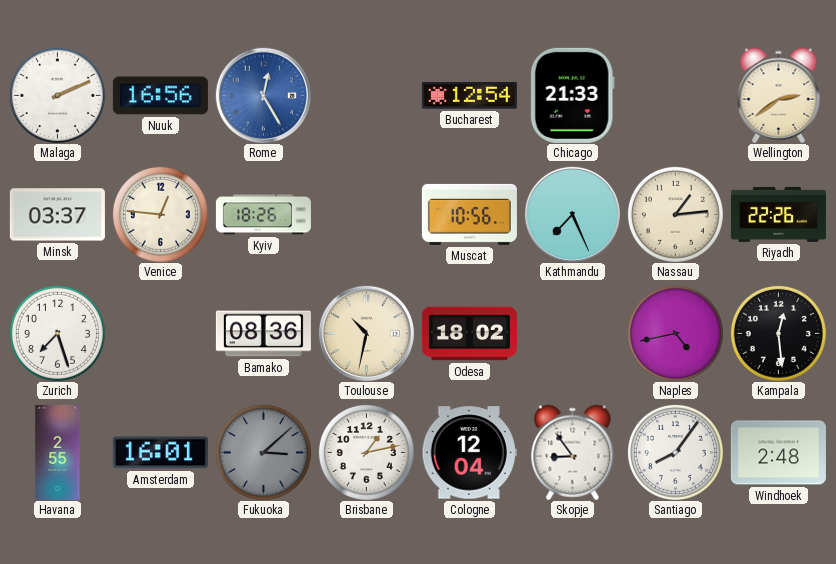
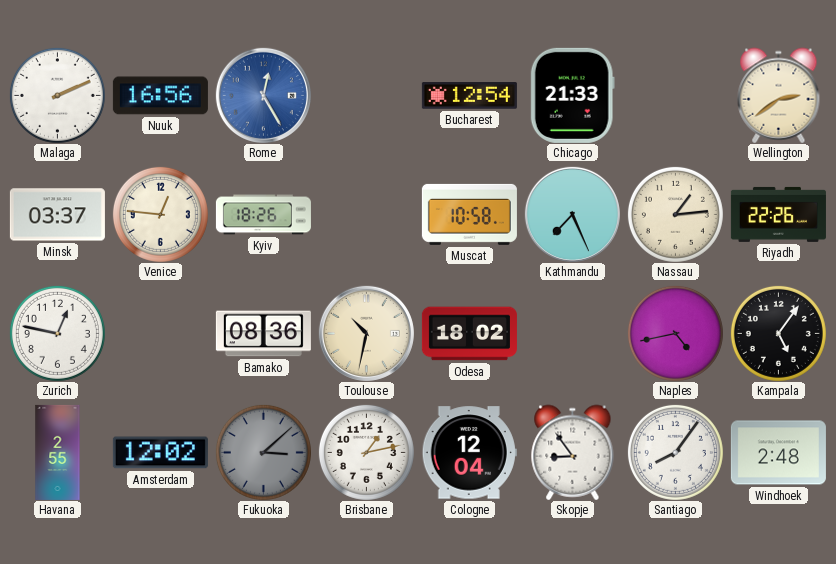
Muscat: 10:56 -> 10:58
Zurich: 7:27 -> 12:47
Kampala: 12:29 -> 5:06
Amsterdam: 16:01 -> 12:02
